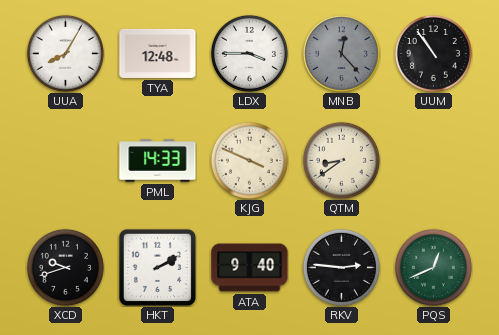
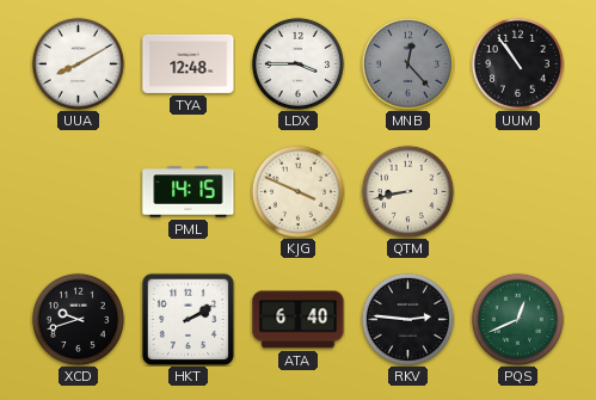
UUA: 8:05 -> 8:10
PML: 14:33 -> 14:15
QTM: 8:39 -> 8:43
ATA: 9:40 -> 6:40
